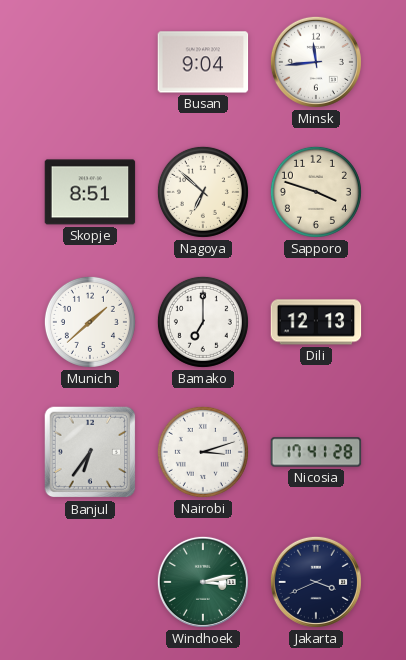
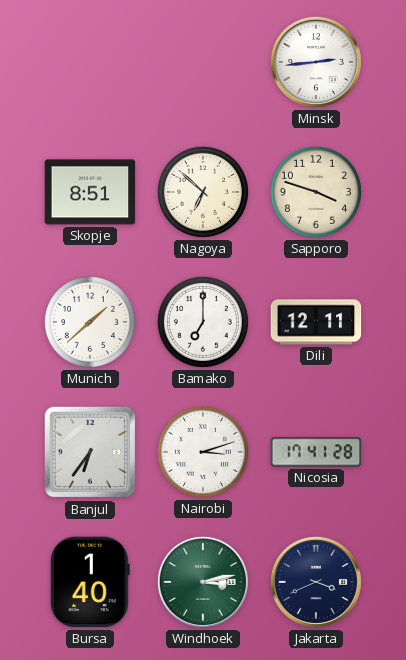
Busan: 9:04 -> none
Minsk: 11:44 -> 2:44
Dili: 12:13 -> 12:11
Bursa: none -> 1:40
